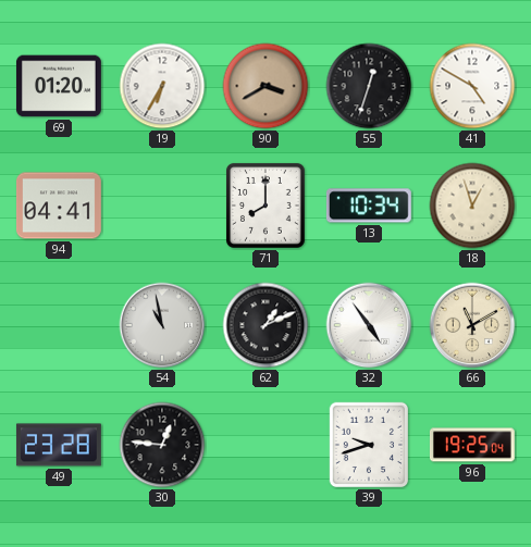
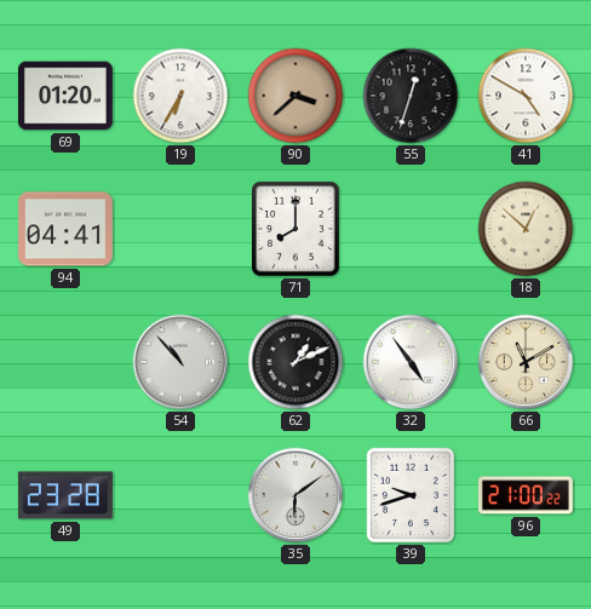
90: 3:40 -> 3:38
13: 10:34 -> none
18: 12:57 -> 12:52
54: 10:58 -> 10:53
30: 12:46 -> none
35: none -> 6:09
96: 19:25 -> 21:00
